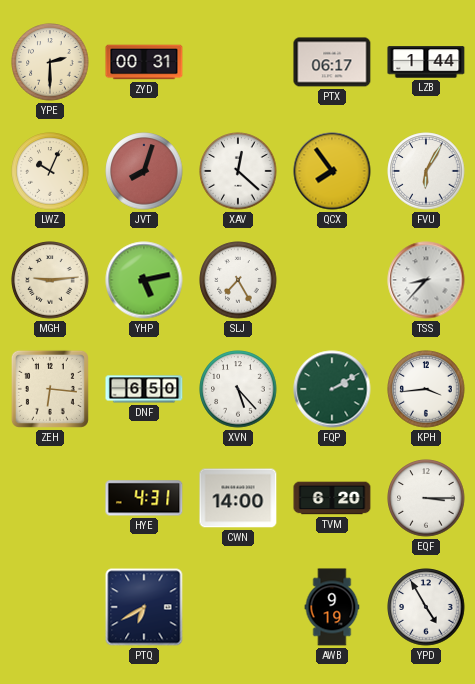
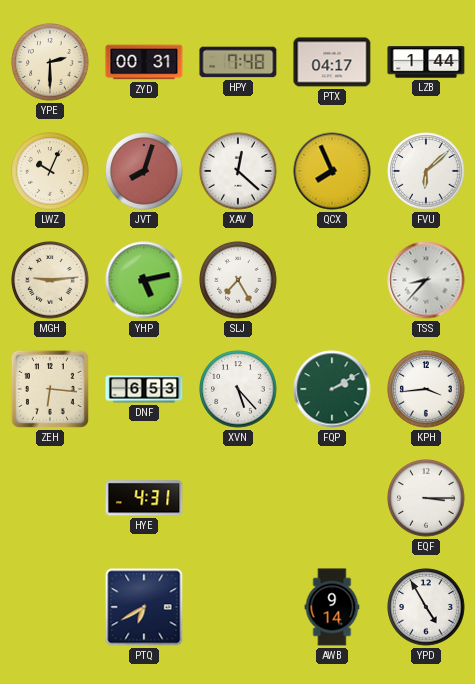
HPY: none -> 7:48
PTX: 06:17 -> 04:17
QCX: 7:54 -> 7:56
FVU: 6:05 -> 6:08
DNF: 6:50 -> 6:53
CWN: 14:00 -> none
TVM: 6:20 -> none
AWB: 9:19 -> 9:14
